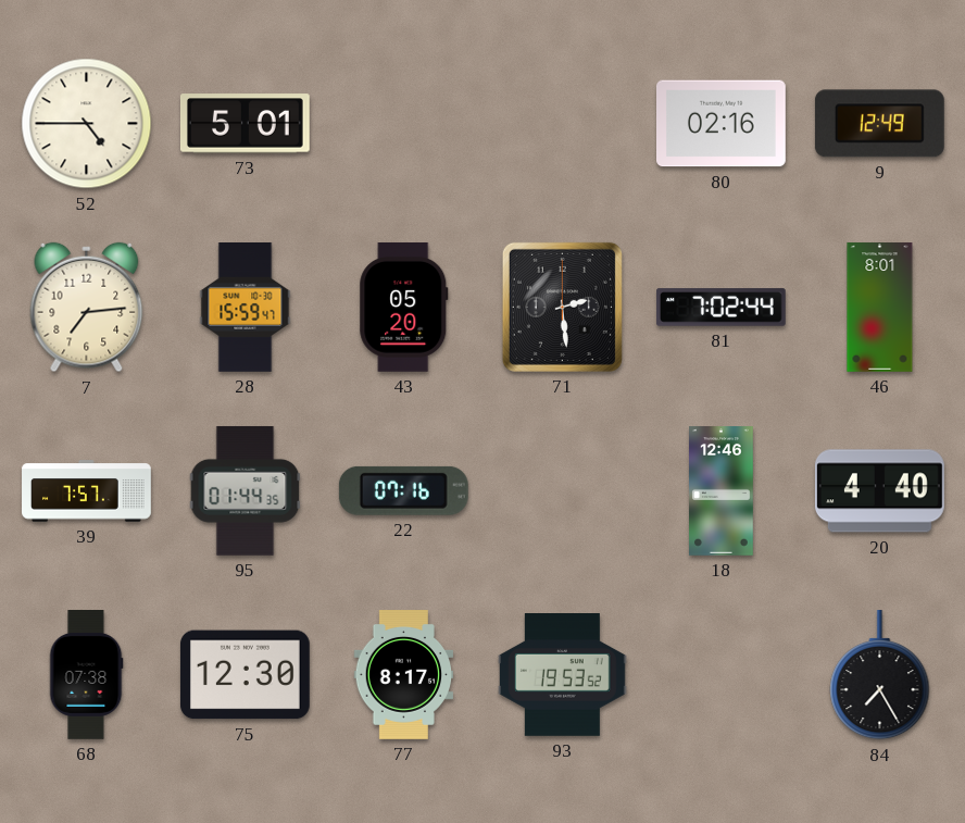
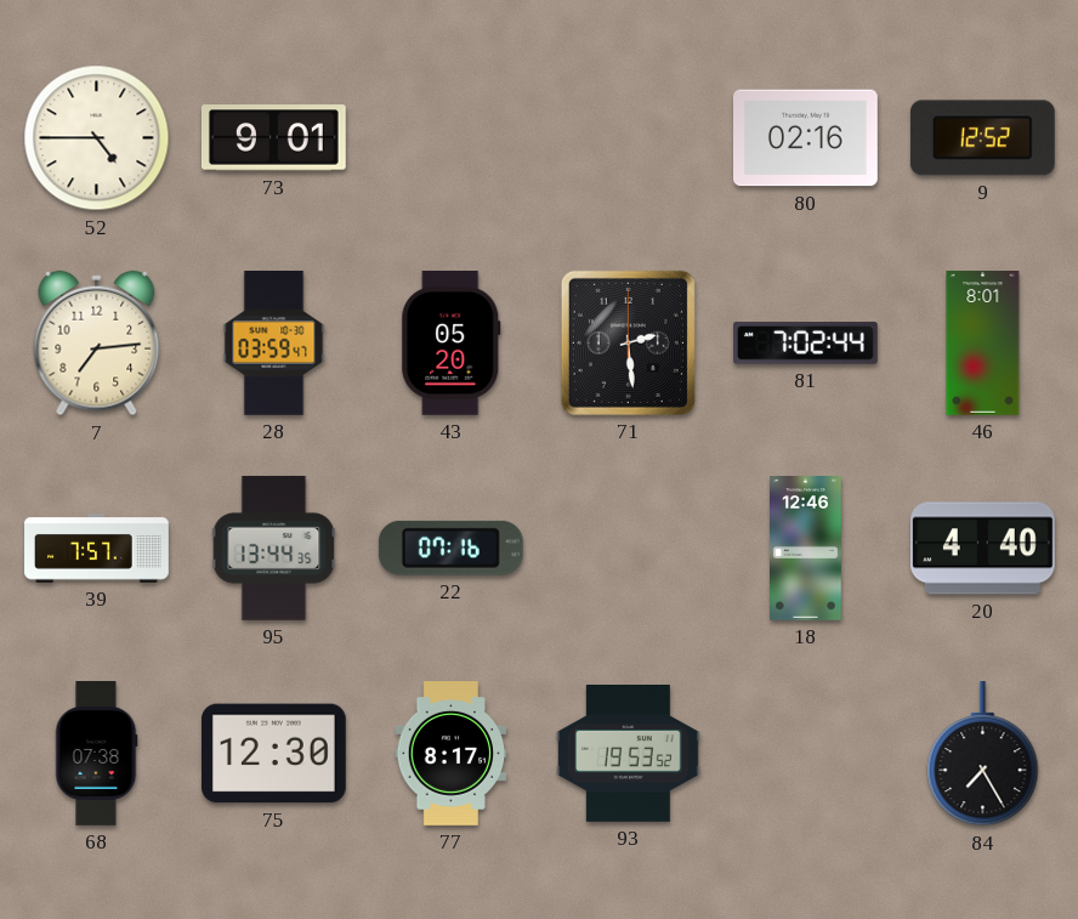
73: 5:01 -> 9:01
9: 12:49 -> 12:52
28: 15:59 -> 03:59
95: 01:44 -> 13:44
